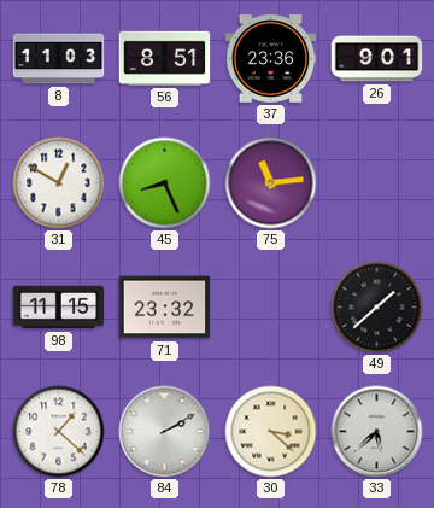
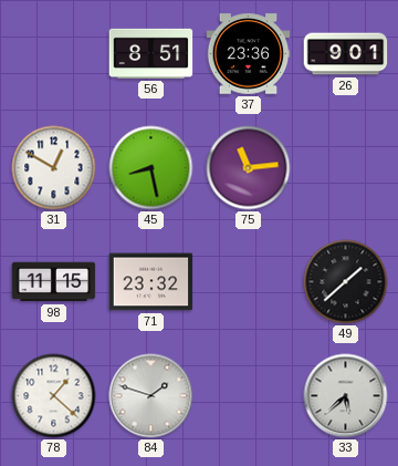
8: 11:03 -> none
45: 8:26 -> 8:28
84: 2:10 -> 1:48
30: 3:22 -> none
